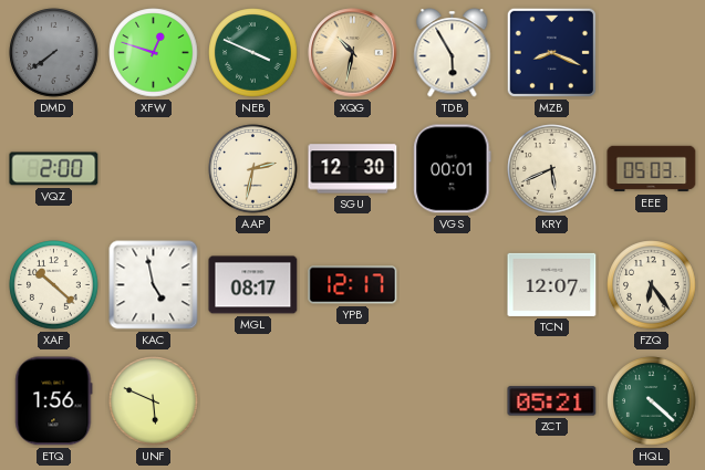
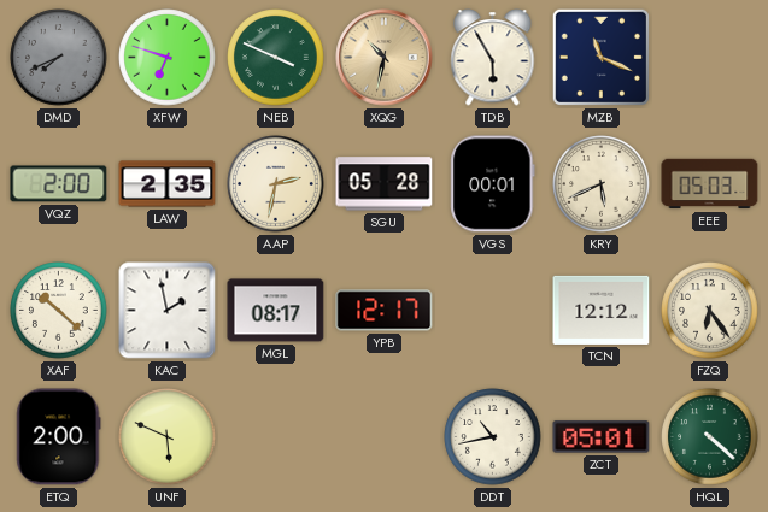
DMD: 7:39 -> 7:41
XFW: 12:48 -> 6:48
MZB: 8:19 -> 11:19
LAW: none -> 2:35
SGU: 12:30 -> 05:28
KAC: 4:58 -> 1:58
TCN: 12:07 -> 12:12
ETQ: 1:56 -> 2:00
DDT: none -> 10:43
ZCT: 05:21 -> 05:01
